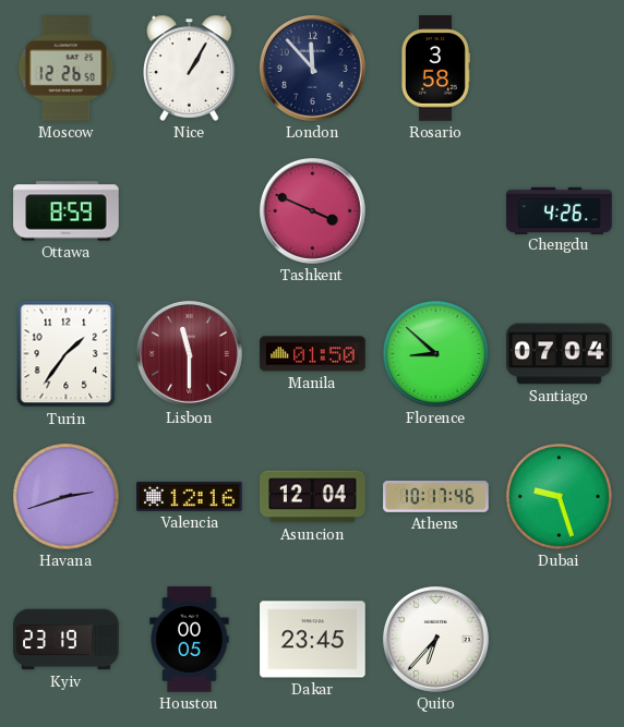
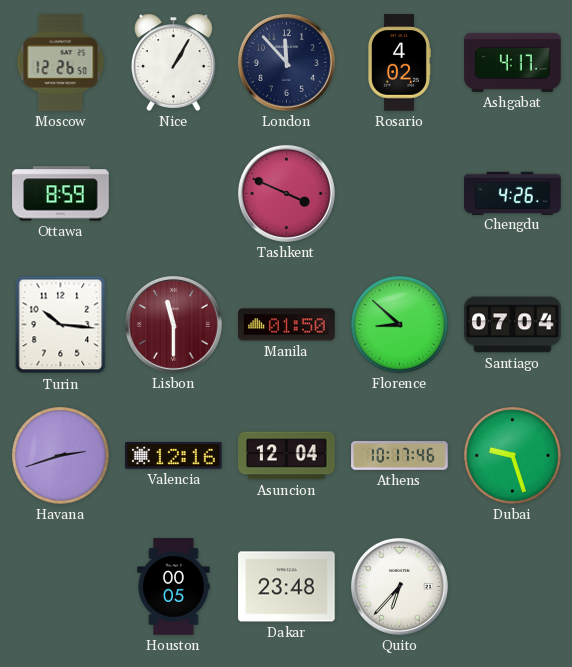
Rosario: 3:58 -> 4:02
Ashgabat: none -> 4:17
Turin: 1:36 -> 10:16
Kyiv: 23:19 -> none
Dakar: 23:45 -> 23:48
